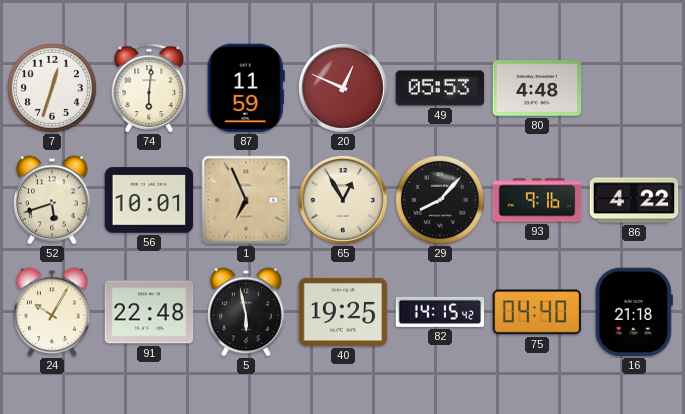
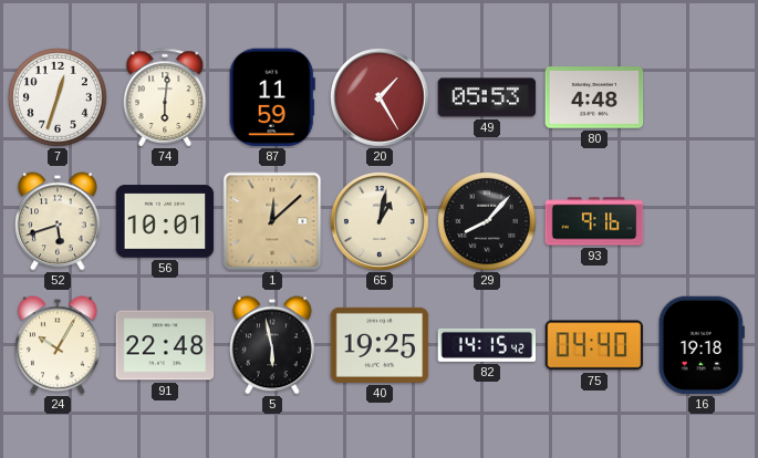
20: 12:49 -> 1:25
1: 6:56 -> 12:08
65: 12:55 -> 1:02
86: 4:22 -> none
16: 21:18 -> 19:18
